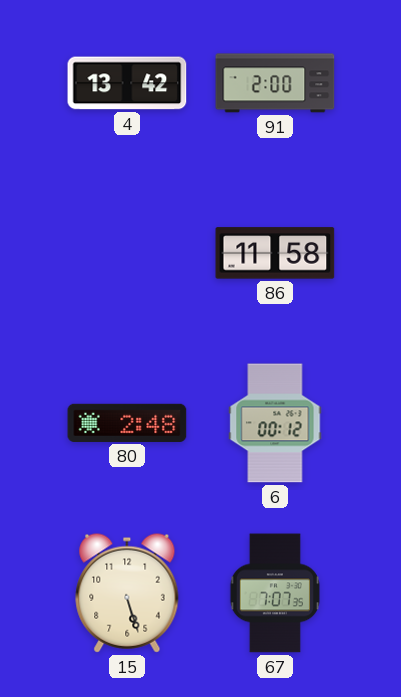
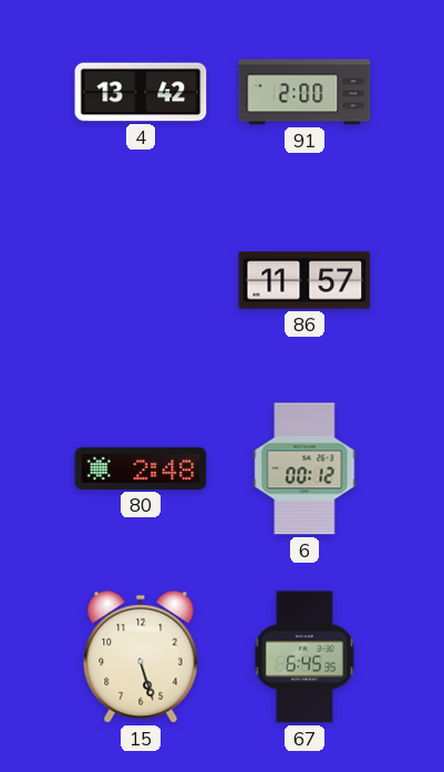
86: 11:58 -> 11:57
67: 7:07 -> 6:45
